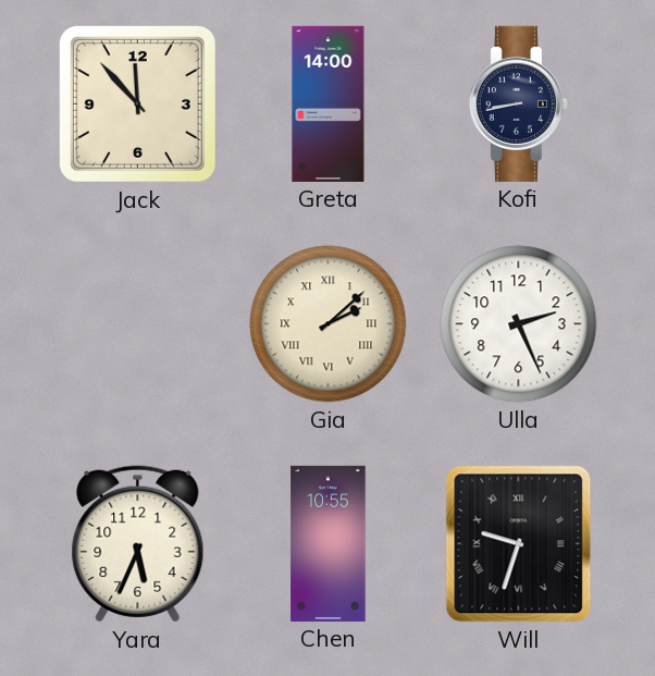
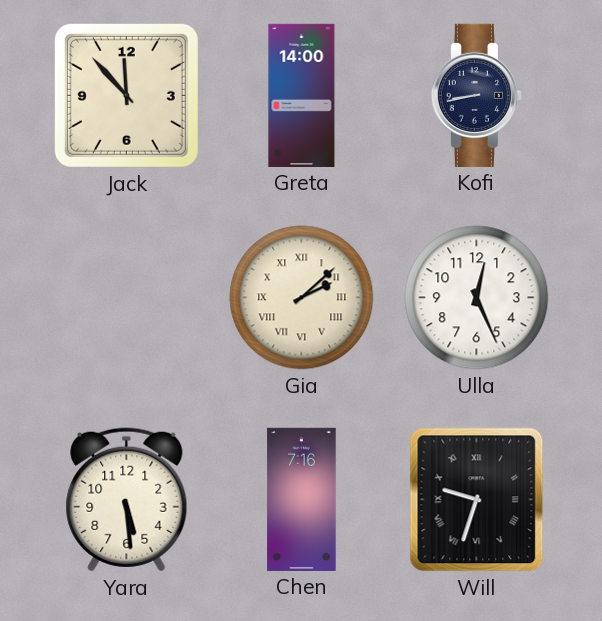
Ulla: 2:26 -> 12:26
Yara: 5:34 -> 5:29
Chen: 10:55 -> 7:16
